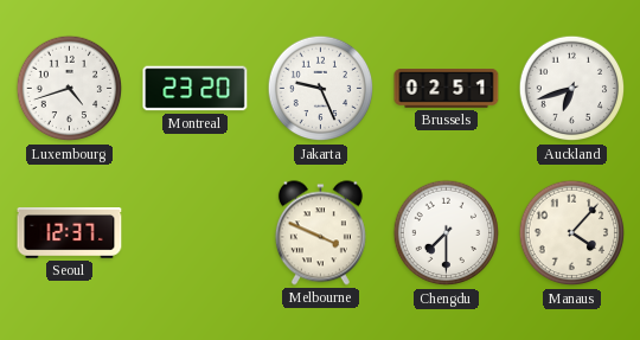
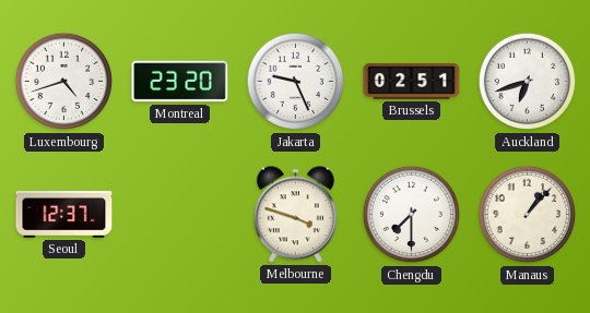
Melbourne: 3:49 -> 3:48
Manaus: 4:07 -> 1:07
